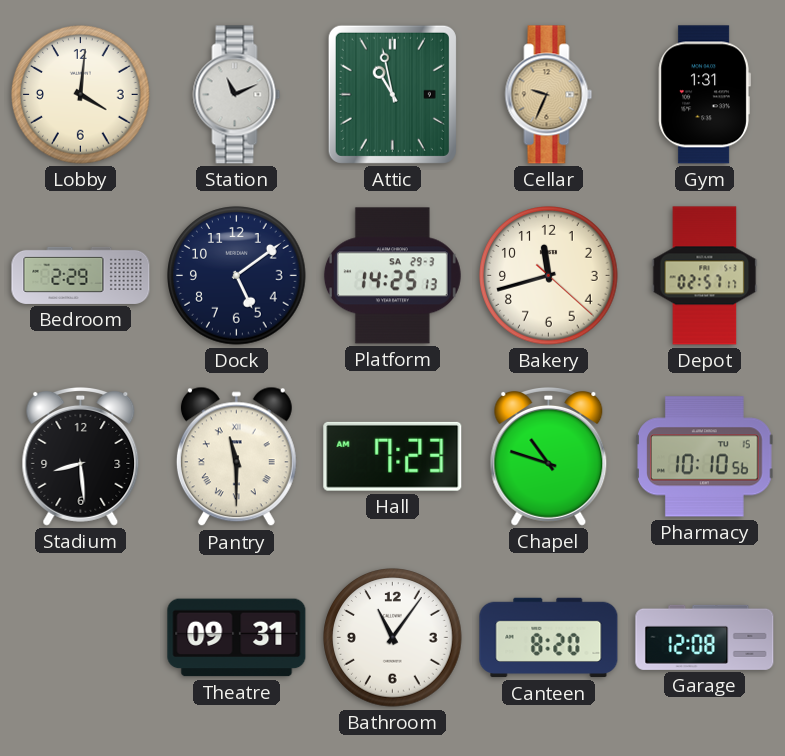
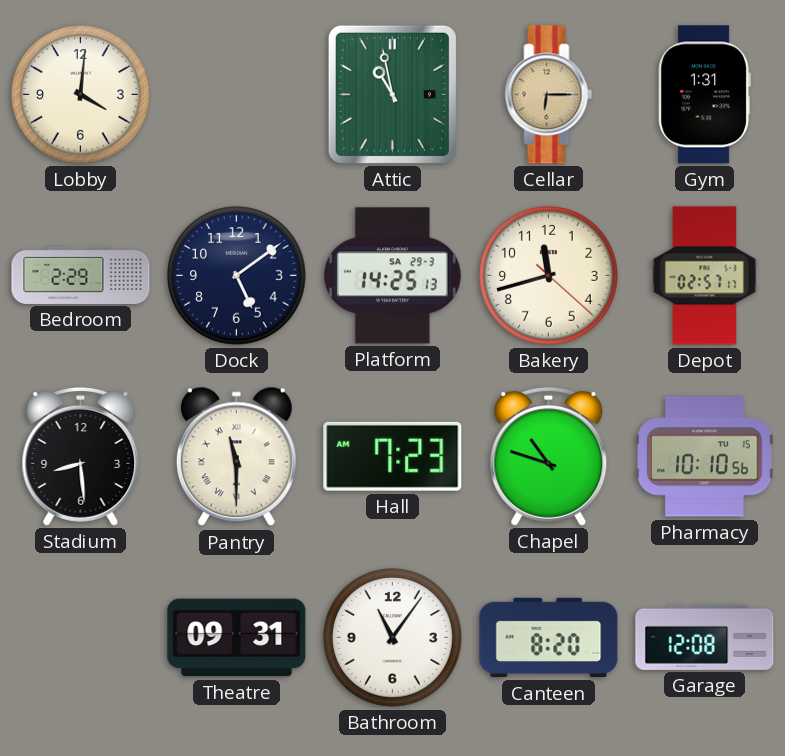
Station: 11:11 -> none
Cellar: 9:34 -> 6:15
